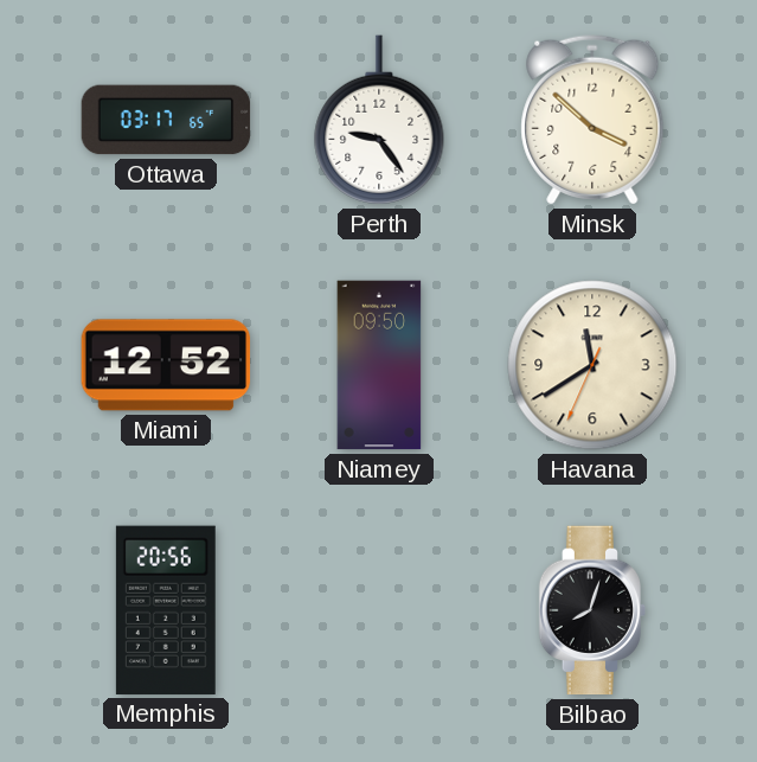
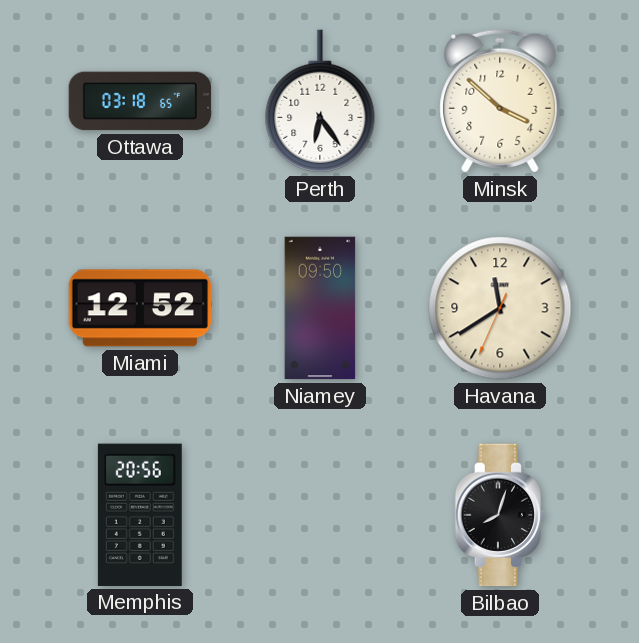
Ottawa: 03:17 -> 03:18
Perth: 9:24 -> 6:24
